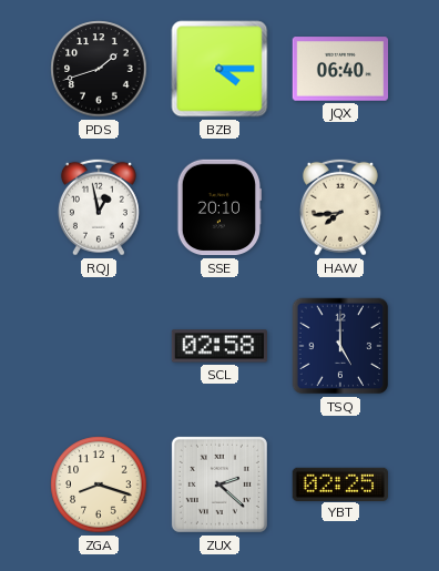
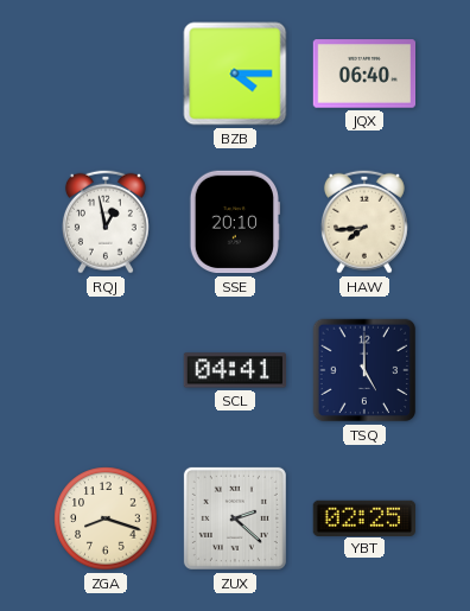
PDS: 1:42 -> none
SCL: 02:58 -> 04:41
